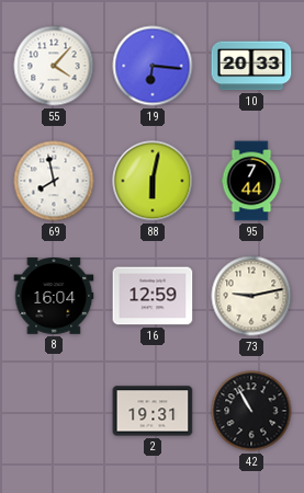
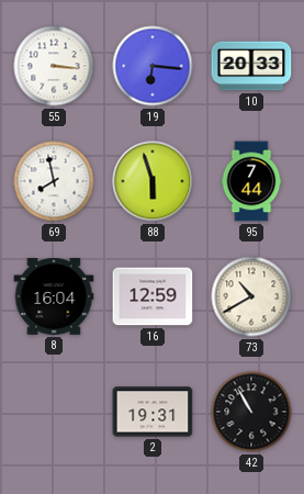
55: 4:07 -> 3:16
88: 6:02 -> 5:57
73: 9:13 -> 10:40
